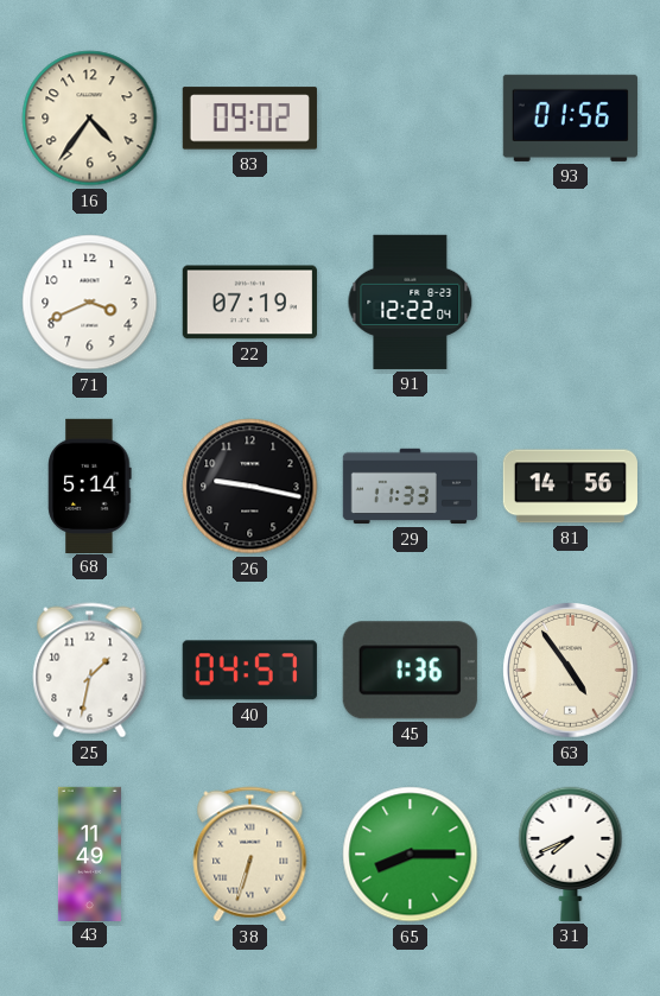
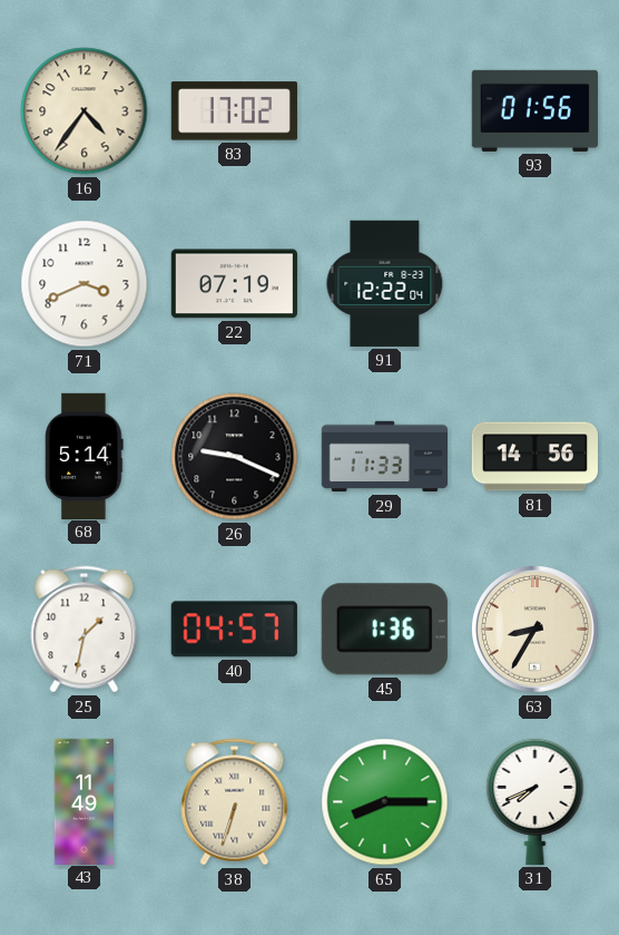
83: 09:02 -> 17:02
26: 9:17 -> 9:19
63: 4:54 -> 8:35
